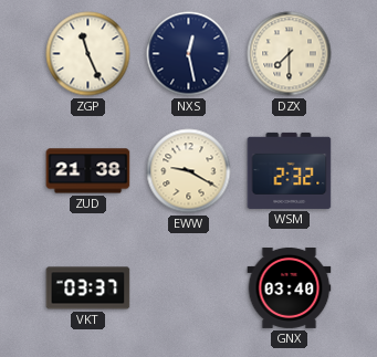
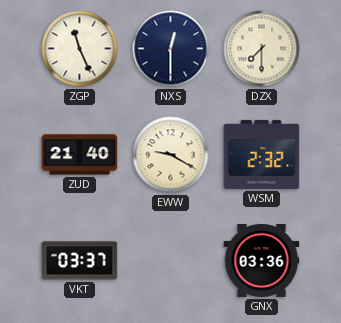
NXS: 12:28 -> 12:30
ZUD: 21:38 -> 21:40
GNX: 03:40 -> 03:36
